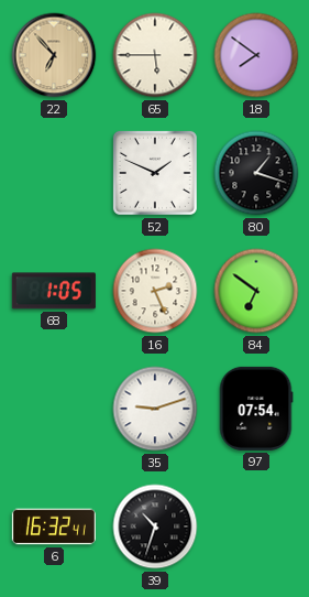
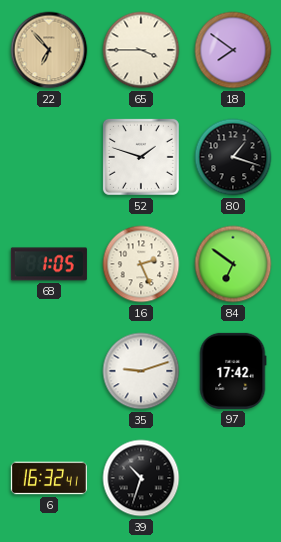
65: 5:45 -> 3:45
52: 1:49 -> 1:48
97: 07:54 -> 17:42
